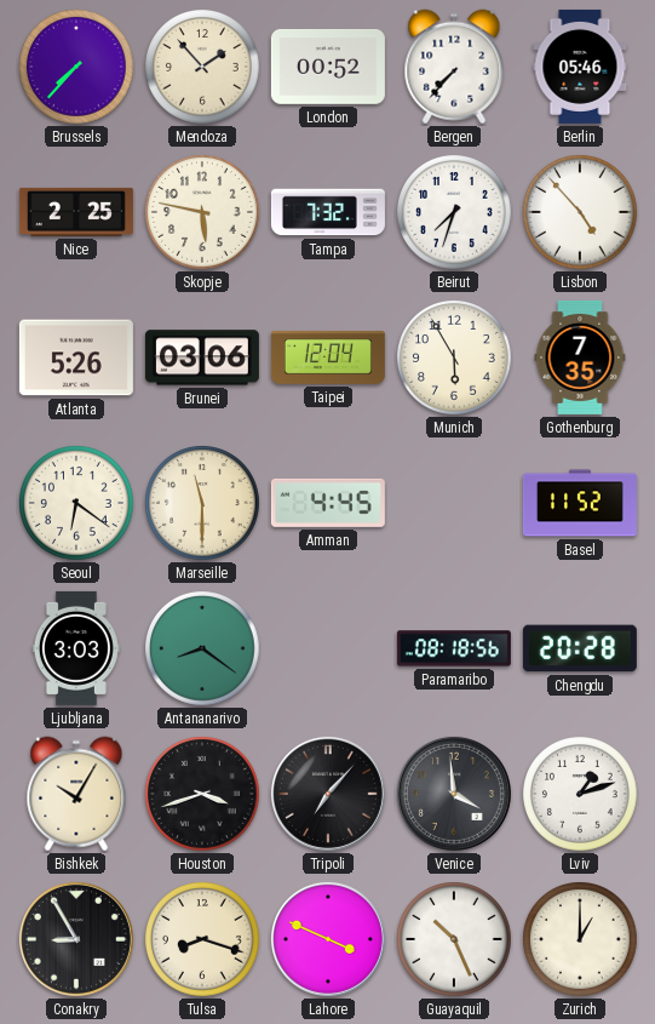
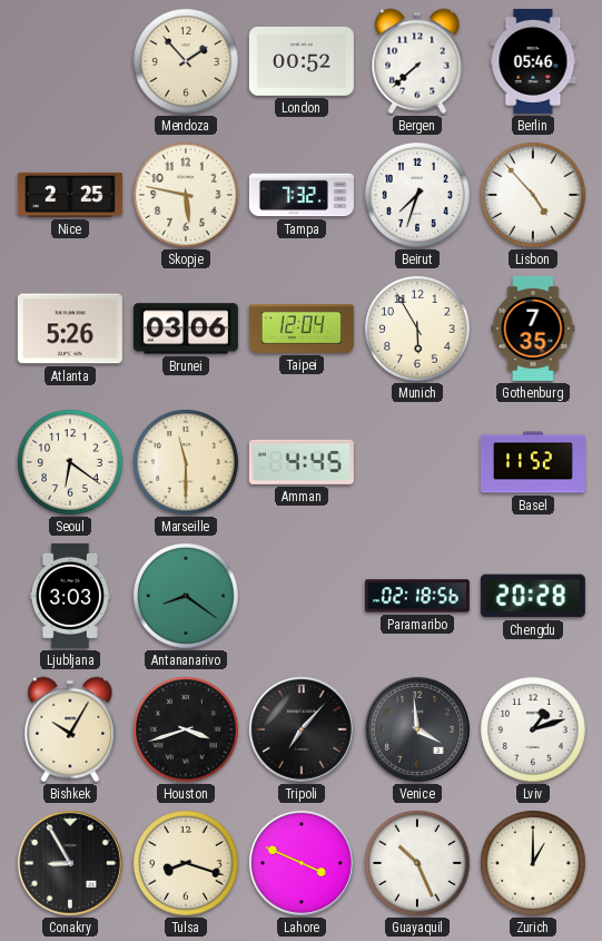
Brussels: 7:37 -> none
Bergen: 7:37 -> 7:38
Paramaribo: 08:18 -> 02:18
